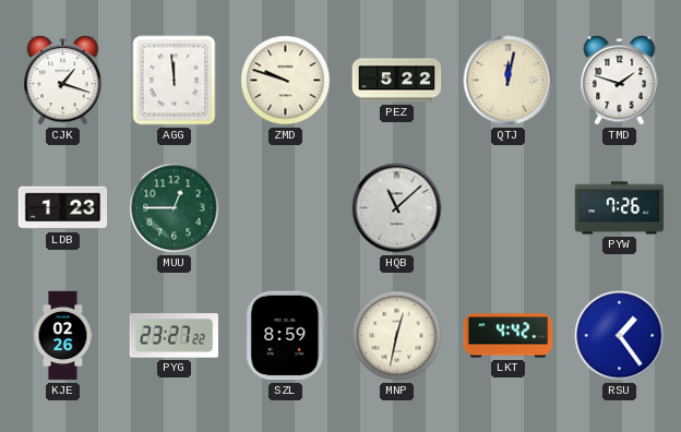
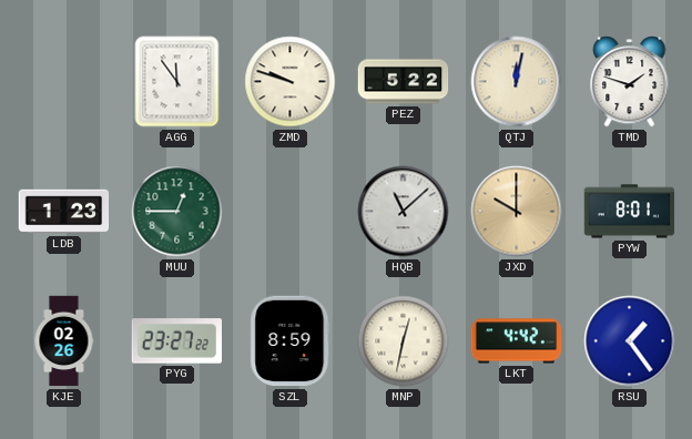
CJK: 1:18 -> none
AGG: 11:59 -> 11:54
JXD: none -> 10:00
PYW: 7:26 -> 8:01
